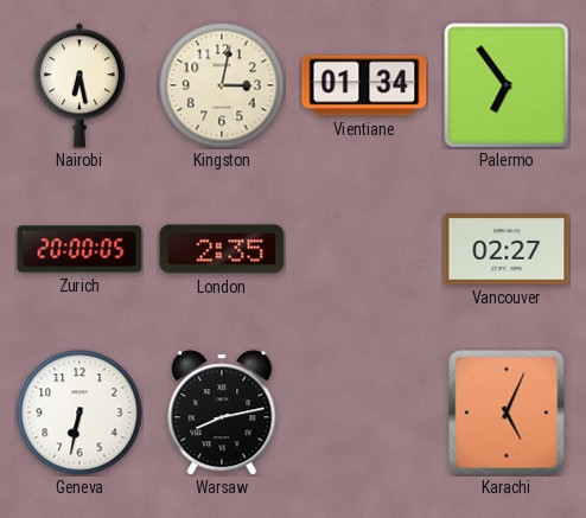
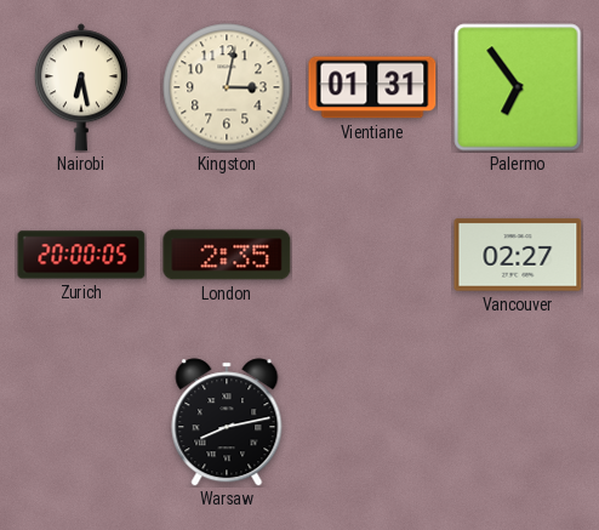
Vientiane: 01:34 -> 01:31
Geneva: 6:32 -> none
Karachi: 5:04 -> none
